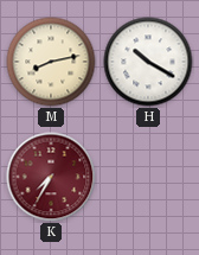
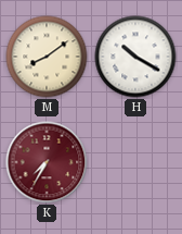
M: 8:13 -> 8:09
